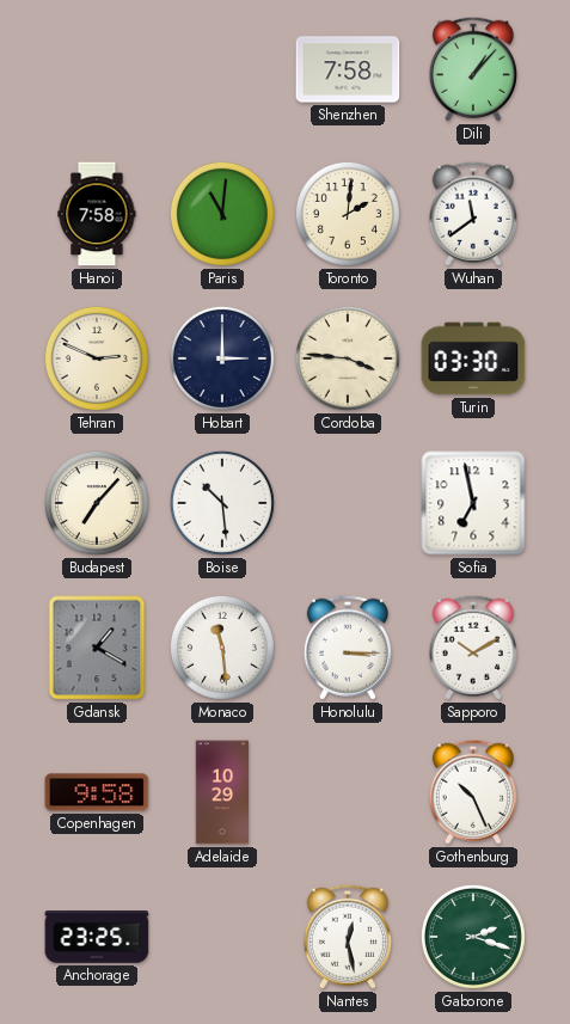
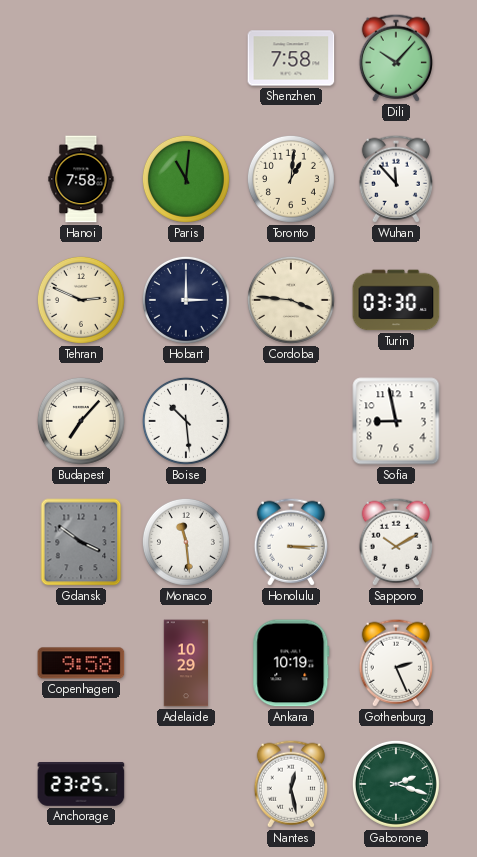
Dili: 1:07 -> 10:07
Toronto: 2:01 -> 1:01
Wuhan: 11:39 -> 11:53
Sofia: 6:58 -> 8:58
Gdansk: 1:20 -> 3:51
Ankara: none -> 10:19
Gothenburg: 10:26 -> 2:26
